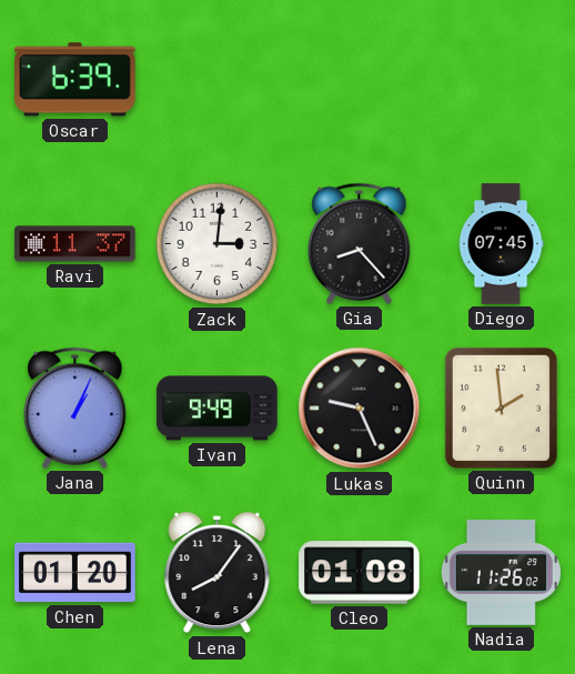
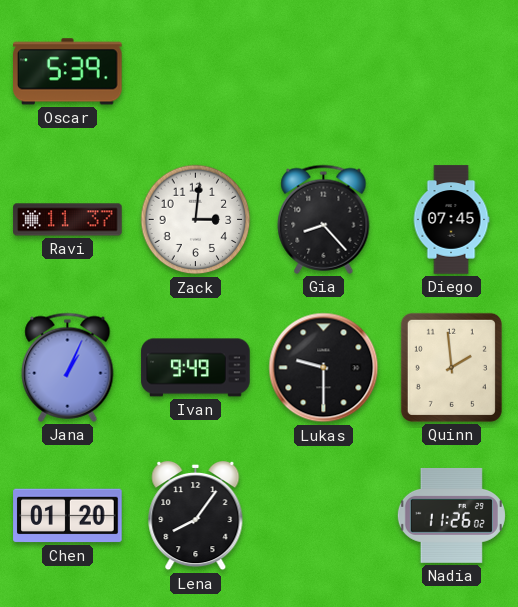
Oscar: 6:39 -> 5:39
Lukas: 9:26 -> 9:30
Cleo: 01:08 -> none
